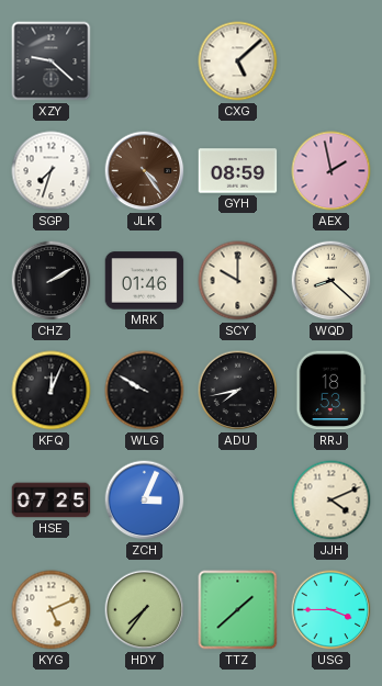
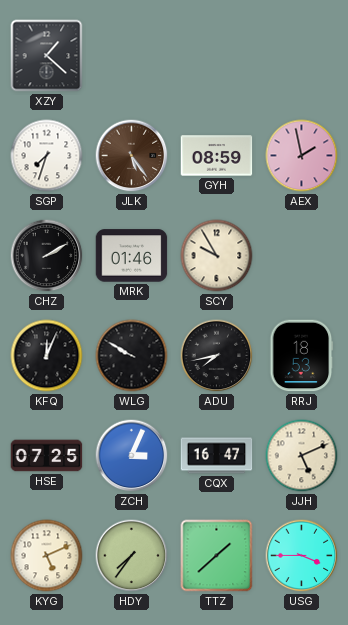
XZY: 9:22 -> 1:22
CXG: 5:08 -> none
JLK: 4:24 -> 5:24
SCY: 10:00 -> 9:55
WQD: 8:22 -> none
CQX: none -> 16:47
JJH: 4:11 -> 5:11
